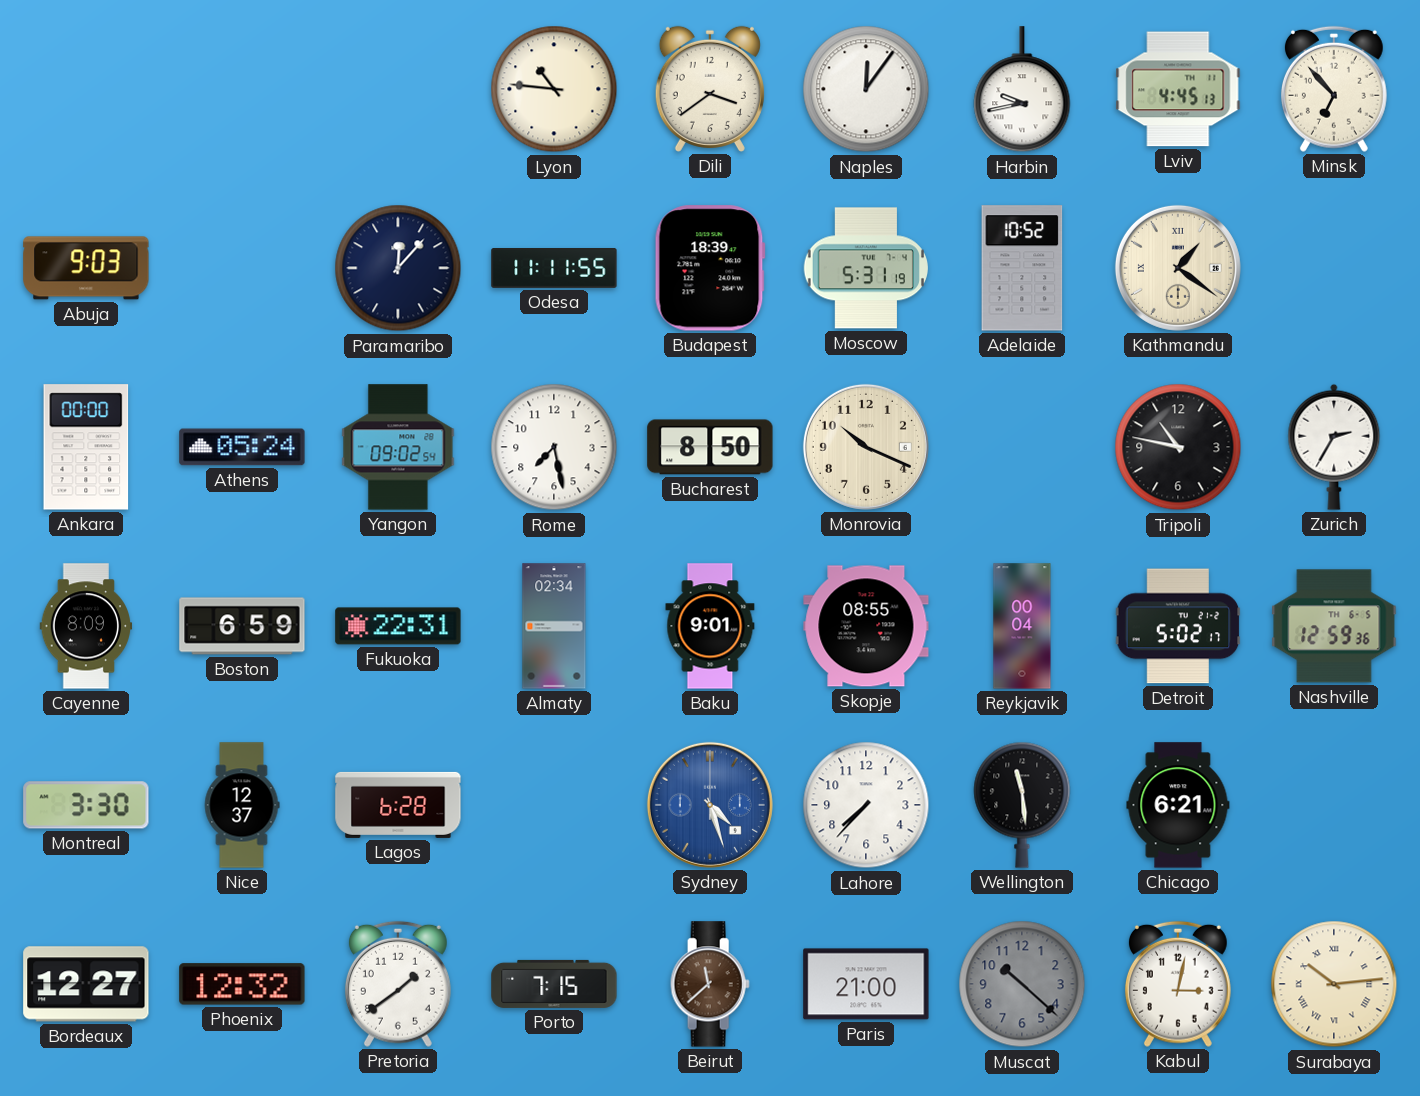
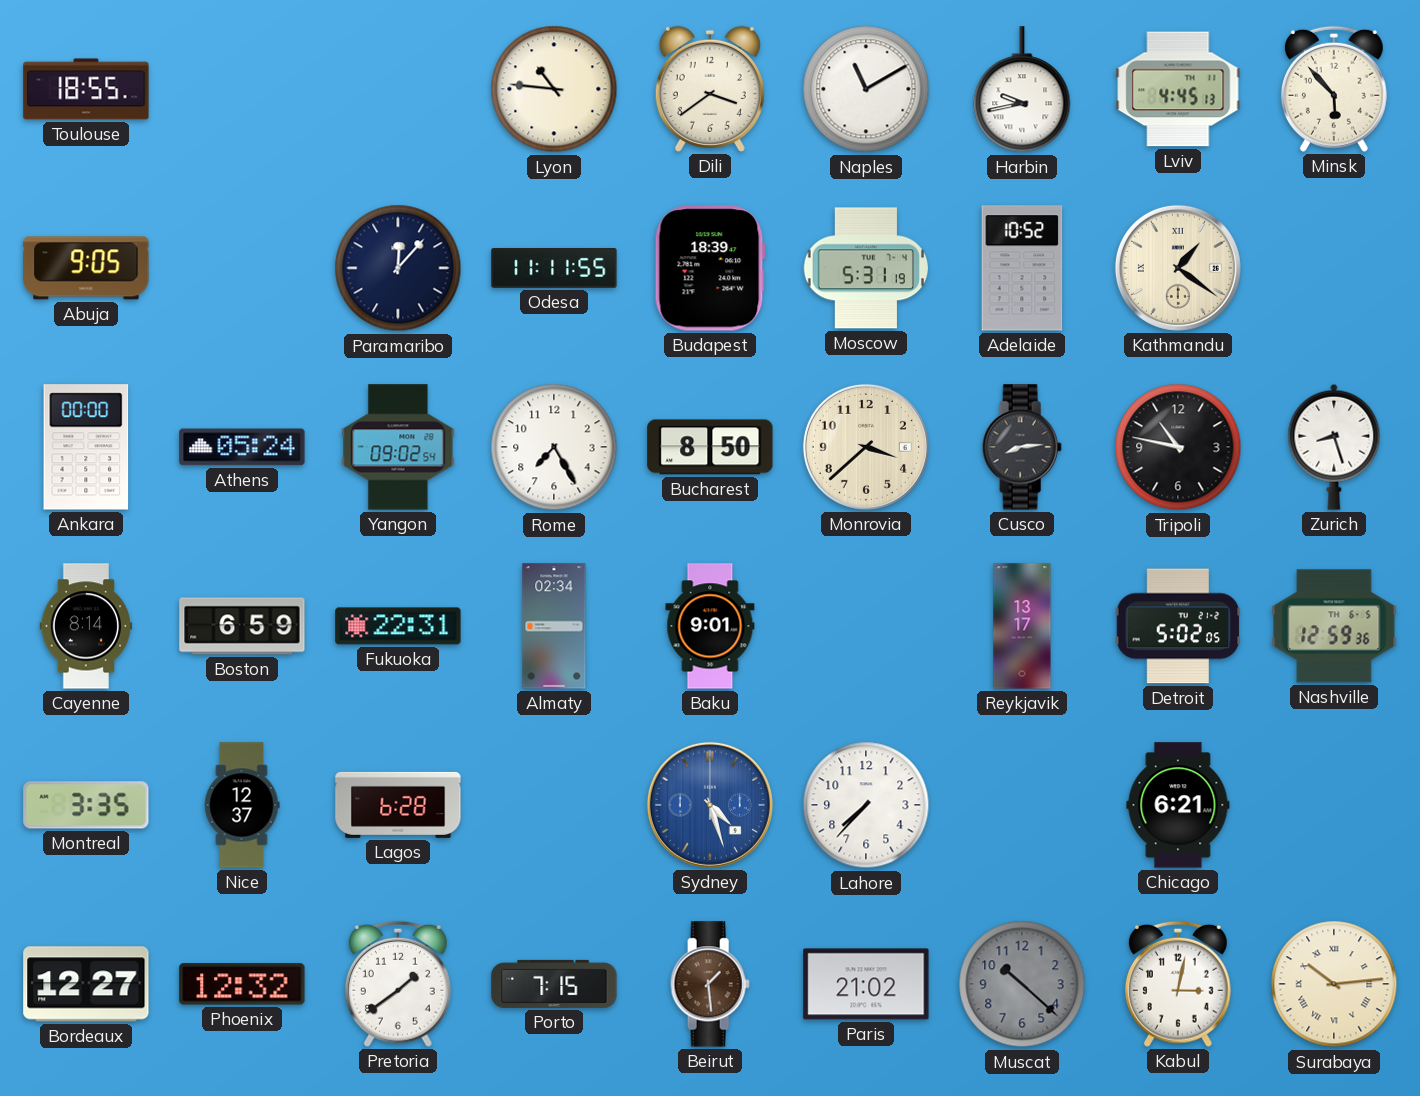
Toulouse: none -> 18:55
Naples: 12:06 -> 11:10
Minsk: 6:53 -> 5:53
Abuja: 9:03 -> 9:05
Rome: 7:28 -> 7:25
Monrovia: 10:19 -> 3:38
Cusco: none -> 8:14
Zurich: 2:35 -> 8:27
Cayenne: 8:09 -> 8:14
Skopje: 08:55 -> none
Reykjavik: 00:04 -> 13:17
Detroit: 5:02:17 -> 5:02:05
Montreal: 3:30 -> 3:35
Wellington: 11:29 -> none
Beirut: 11:38 -> 1:29
Paris: 21:00 -> 21:02
